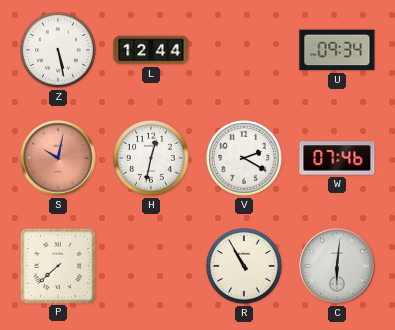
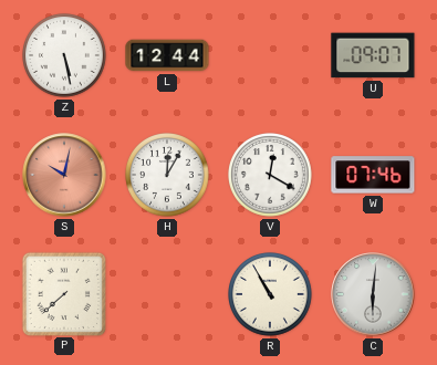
U: 09:34 -> 09:07
H: 12:32 -> 12:05
V: 2:20 -> 12:20
